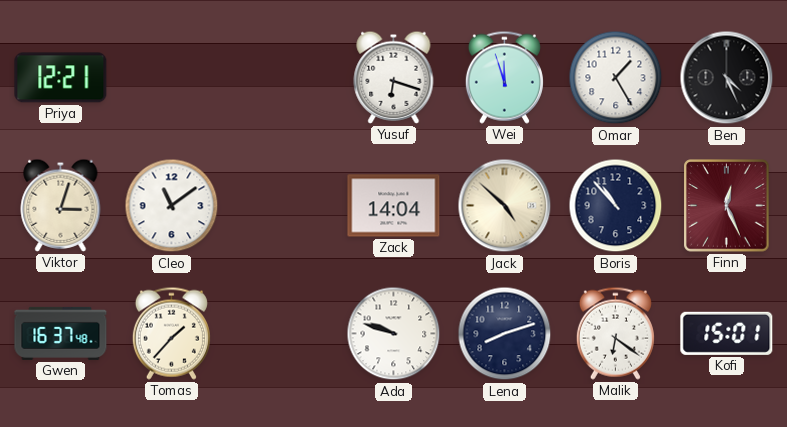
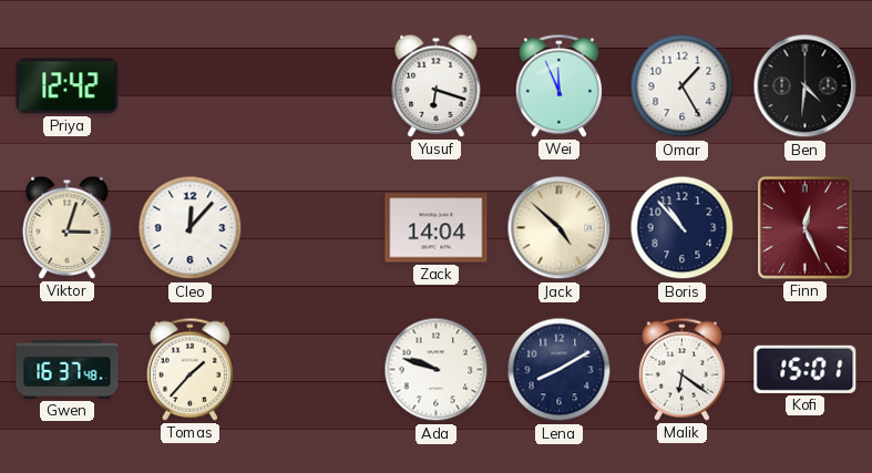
Priya: 12:21 -> 12:42
Wei: 11:57 -> 11:56
Ben: 4:26 -> 4:31
Cleo: 11:09 -> 12:07
Lena: 8:12 -> 8:10
